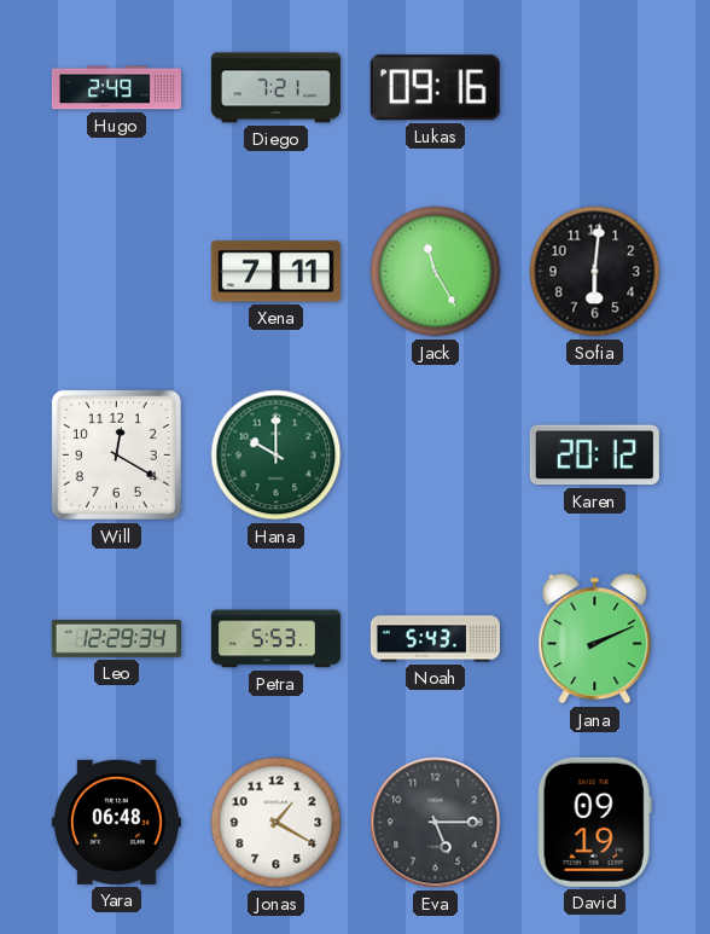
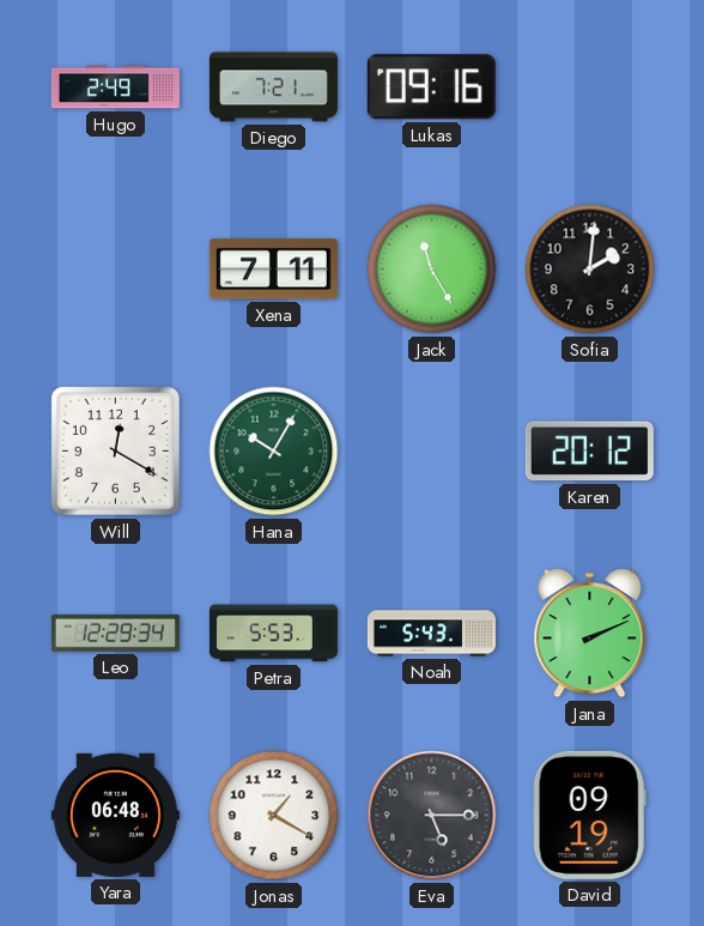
Sofia: 6:01 -> 2:01
Hana: 10:00 -> 10:05
